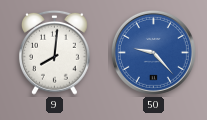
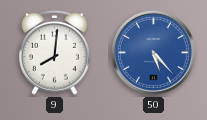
50: 9:23 -> 5:23
